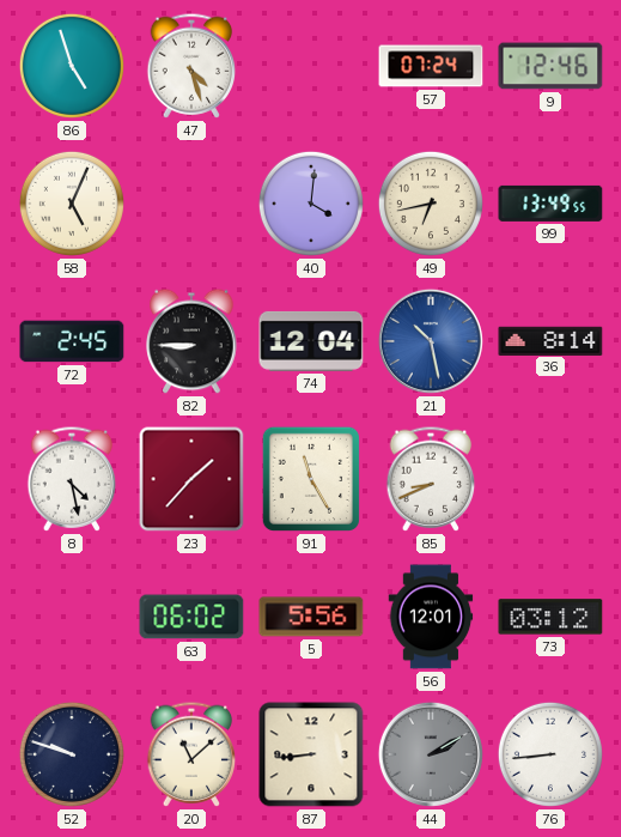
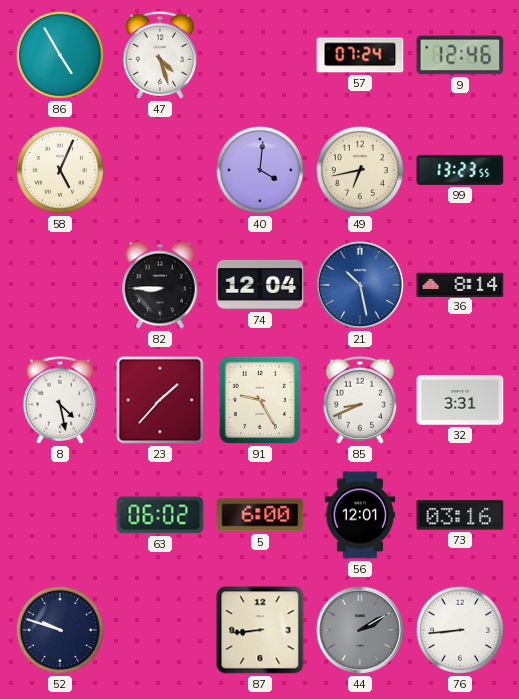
86: 4:57 -> 4:55
99: 13:49 -> 13:23
72: 2:45 -> none
91: 11:25 -> 9:25
32: none -> 3:31
5: 5:56 -> 6:00
73: 03:12 -> 03:16
20: 11:08 -> none
